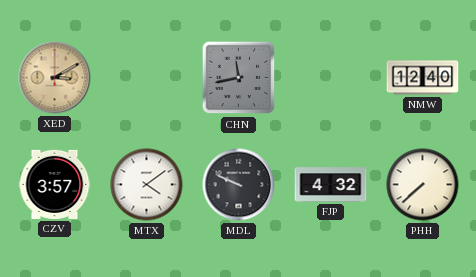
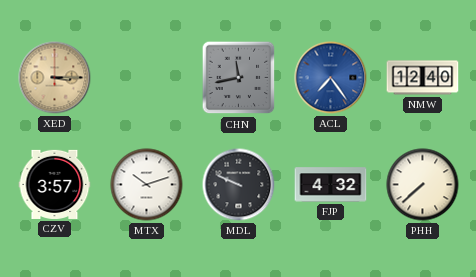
XED: 3:10 -> 3:15
ACL: none -> 7:24
MTX: 4:09 -> 10:12
